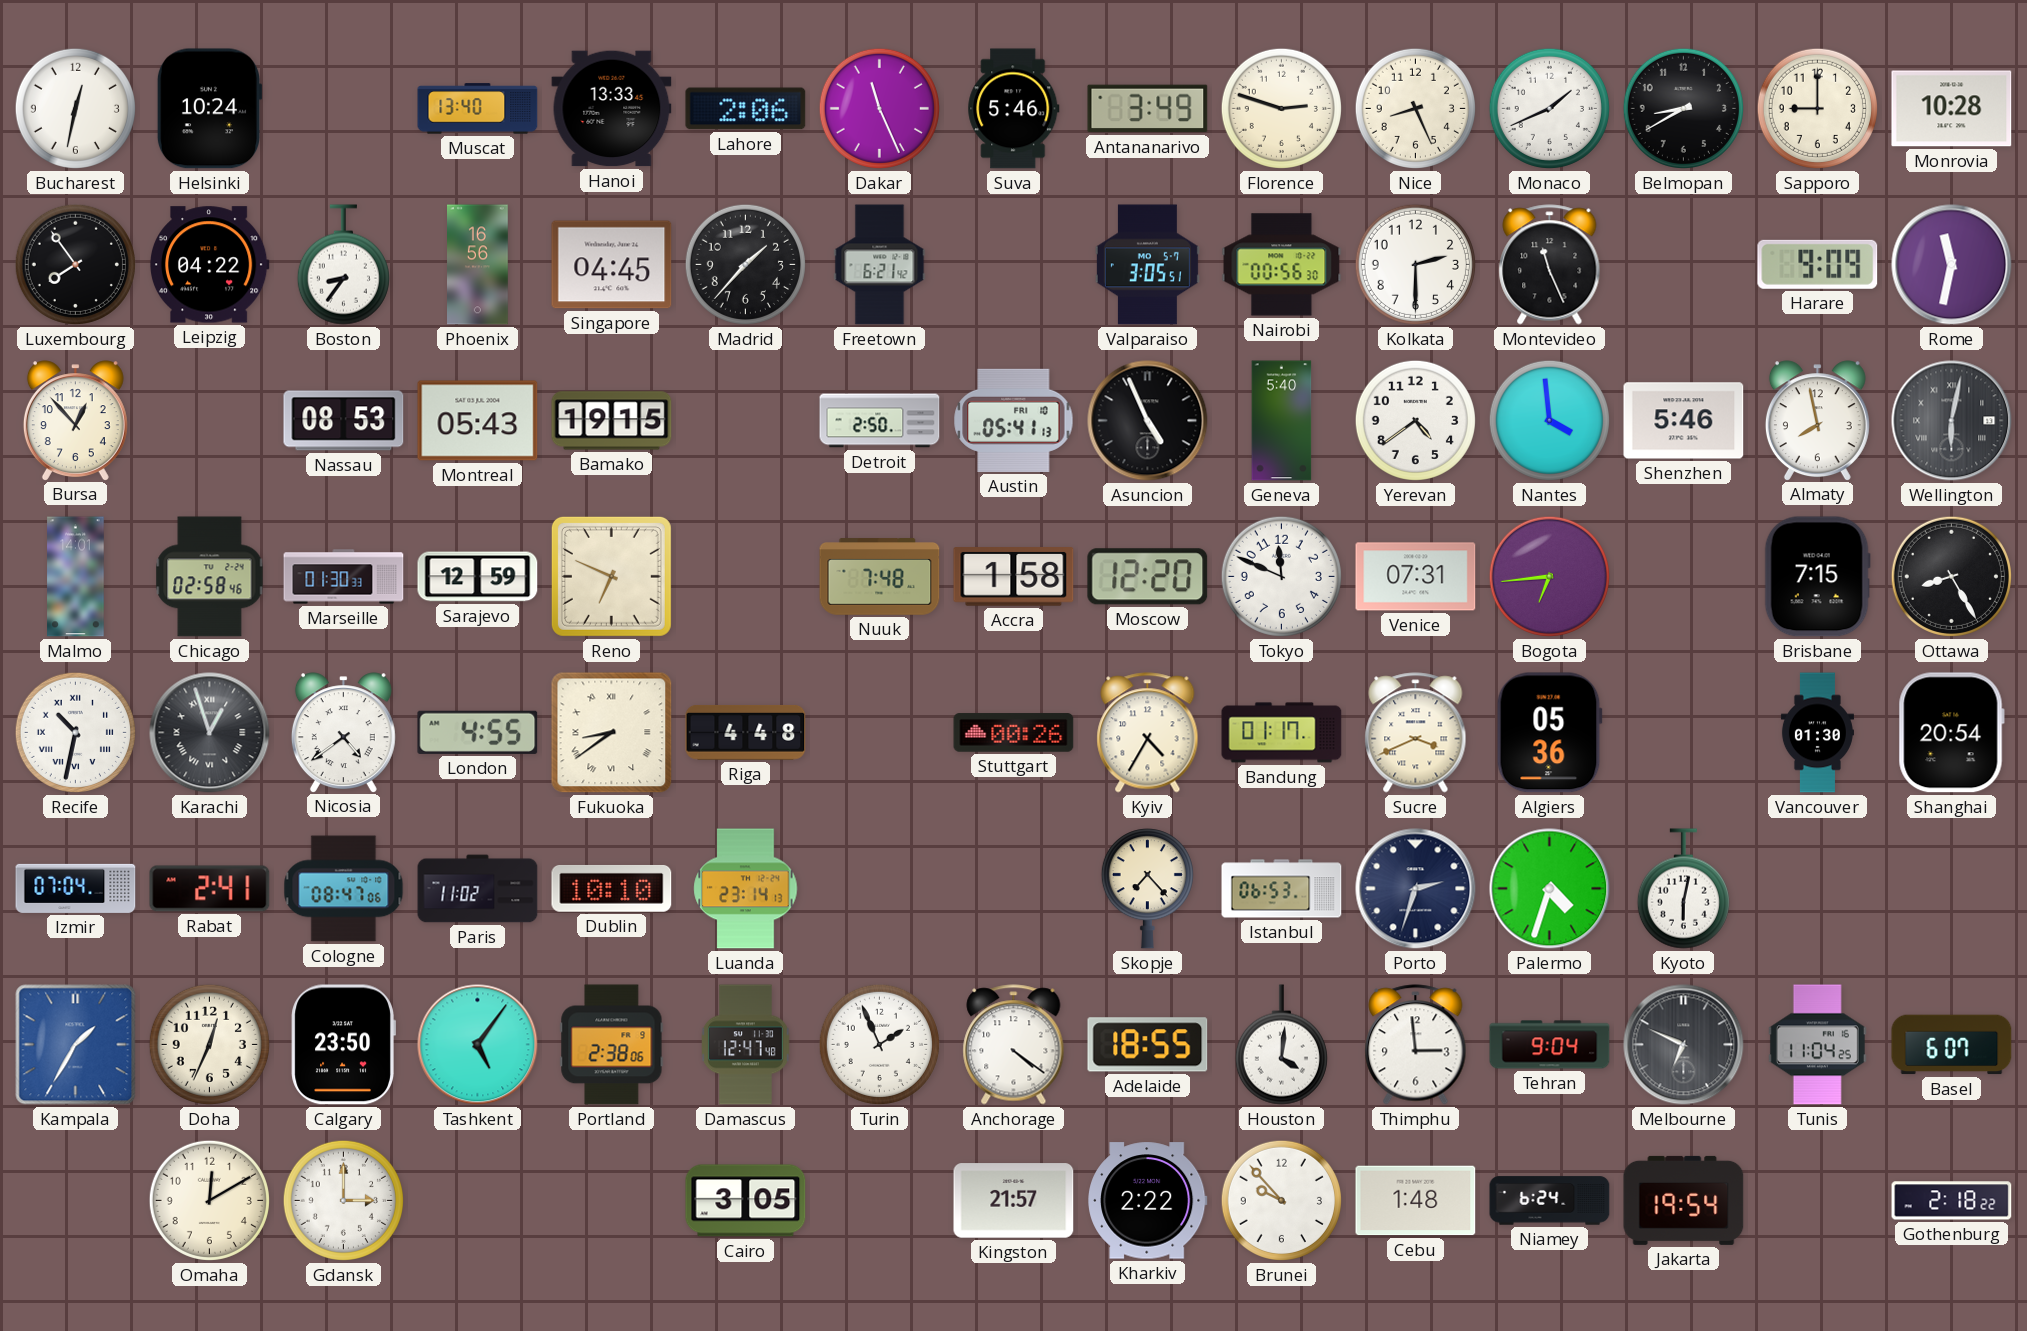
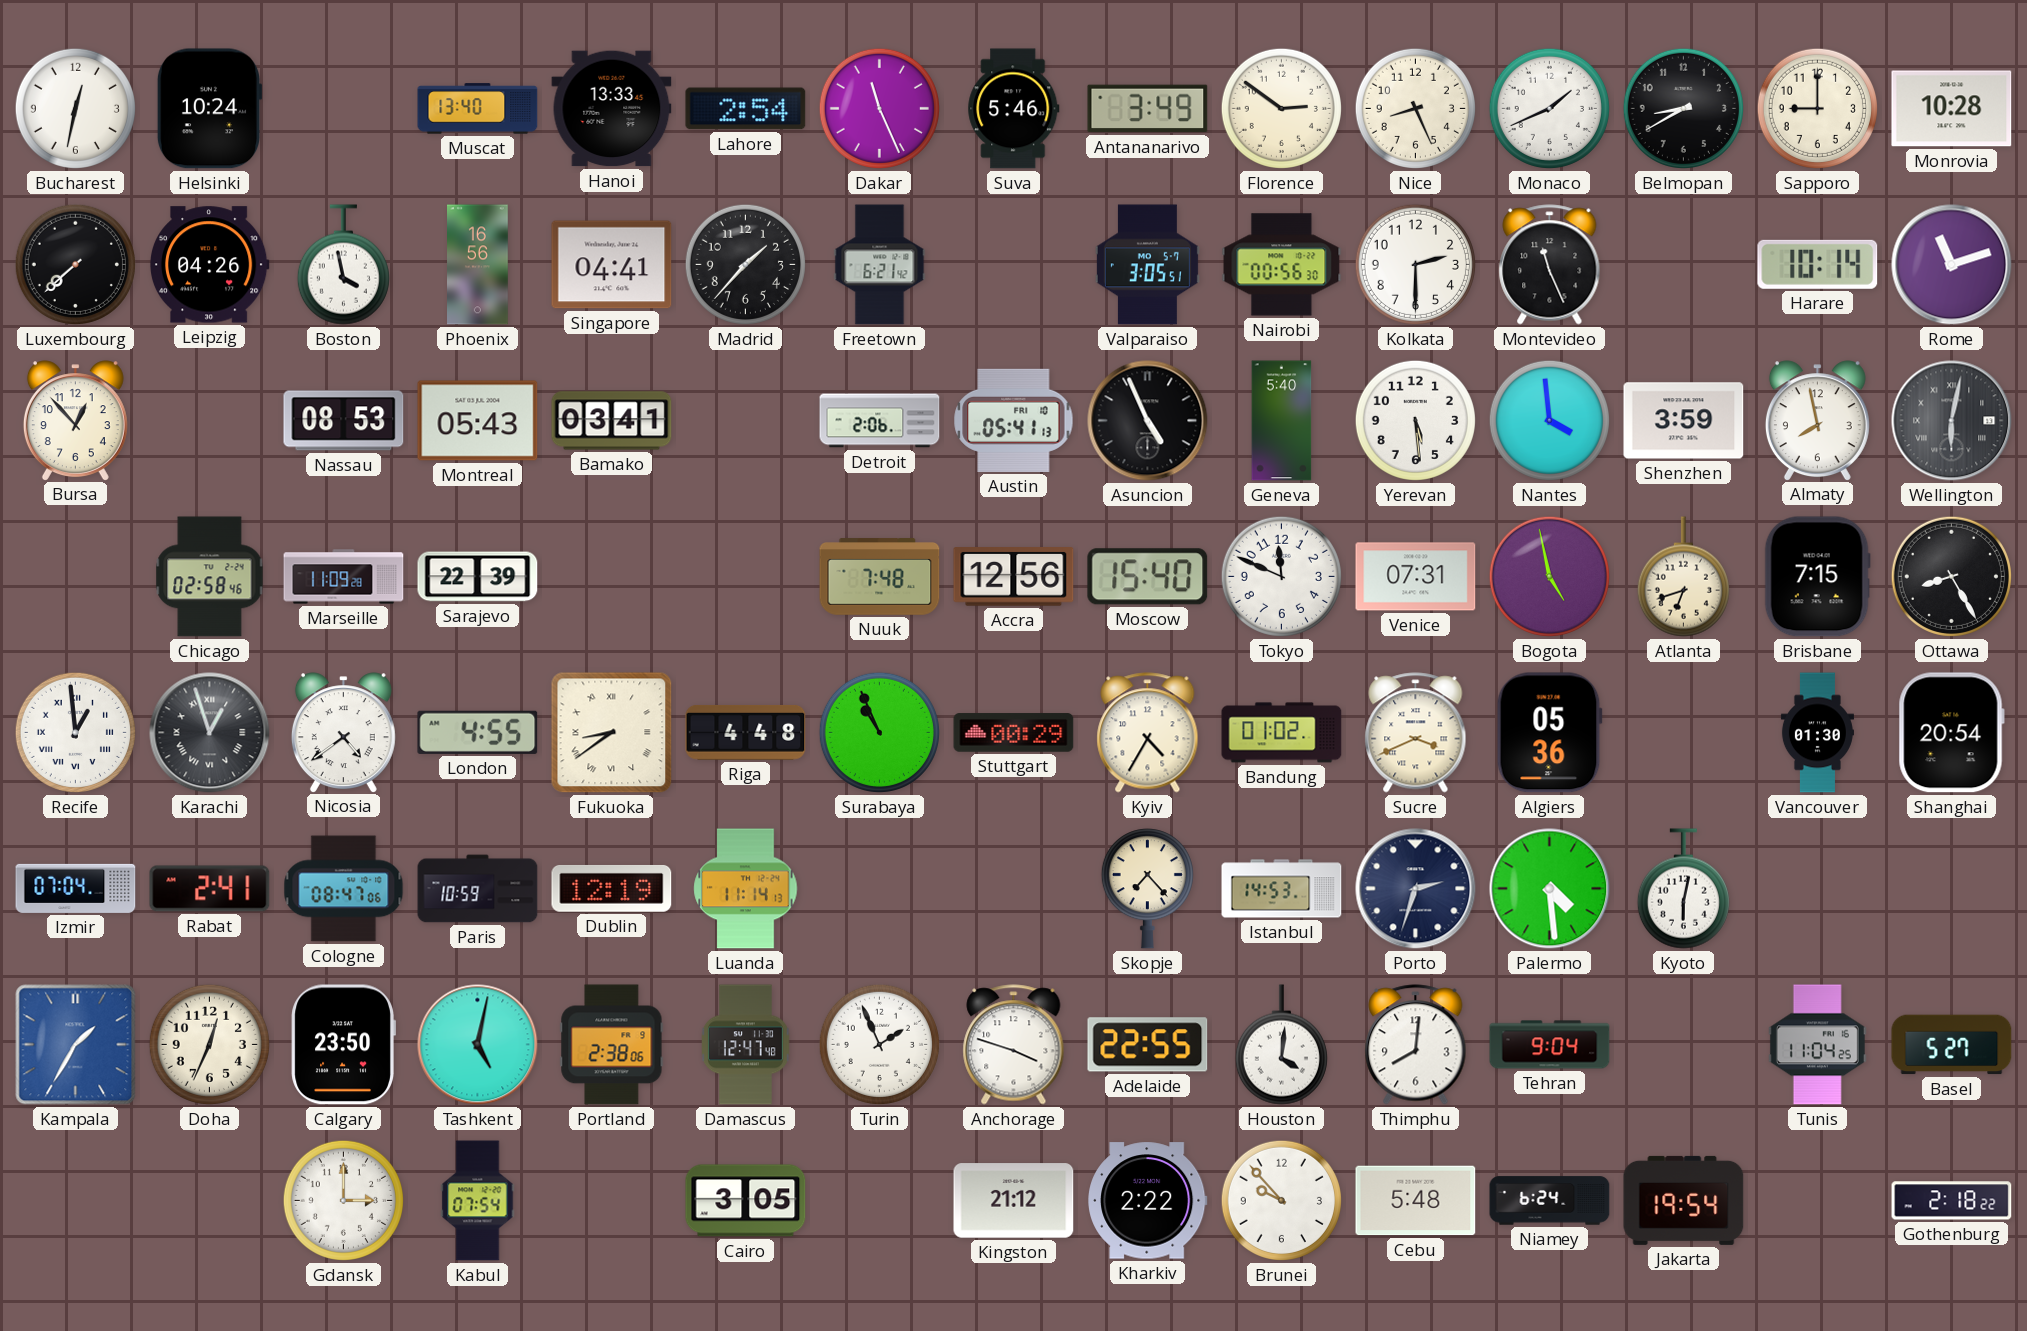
Lahore: 2:06 -> 2:54
Florence: 2:48 -> 2:51
Luxembourg: 7:54 -> 7:38
Leipzig: 04:22 -> 04:26
Boston: 8:36 -> 3:58
Singapore: 04:45 -> 04:41
Harare: 9:09 -> 10:14
Rome: 11:32 -> 11:12
Bamako: 19:15 -> 03:41
Detroit: 2:50 -> 2:06
Yerevan: 4:39 -> 5:29
Shenzhen: 5:46 -> 3:59
Malmo: 14:01 -> none
Marseille: 01:30 -> 11:09
Sarajevo: 12:59 -> 22:39
Reno: 6:49 -> none
Accra: 1:58 -> 12:56
Moscow: 12:20 -> 15:40
Bogota: 6:44 -> 4:58
Atlanta: none -> 6:42
Recife: 10:32 -> 12:59
Surabaya: none -> 10:56
Stuttgart: 00:26 -> 00:29
Bandung: 01:17 -> 01:02
Paris: 11:02 -> 10:59
Dublin: 10:10 -> 12:19
Luanda: 23:14 -> 11:14
Istanbul: 06:53 -> 14:53
Palermo: 4:33 -> 4:29
Tashkent: 5:06 -> 5:02
Anchorage: 4:21 -> 3:48
Adelaide: 18:55 -> 22:55
Thimphu: 2:59 -> 8:01
Melbourne: 6:49 -> none
Basel: 6:07 -> 5:27
Omaha: 12:10 -> none
Kabul: none -> 07:54
Kingston: 21:57 -> 21:12
Cebu: 1:48 -> 5:48
